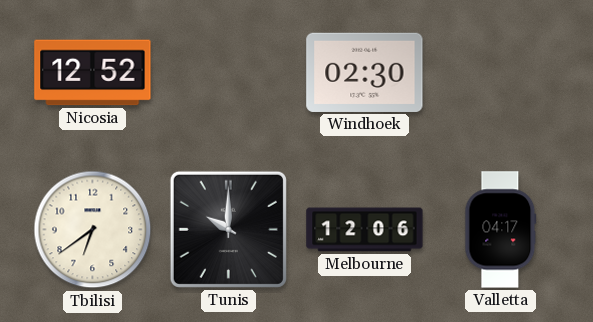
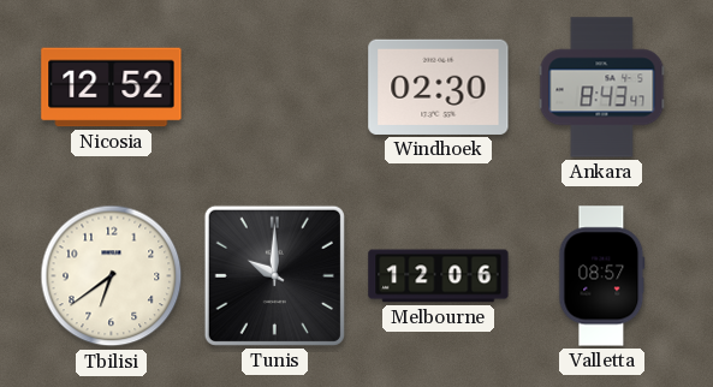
Ankara: none -> 8:43
Valletta: 04:17 -> 08:57
